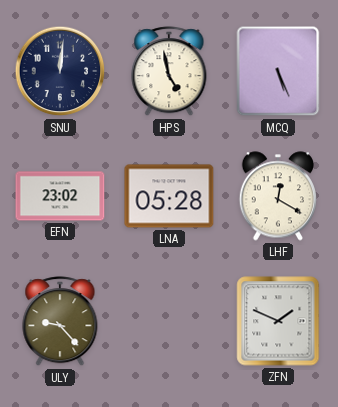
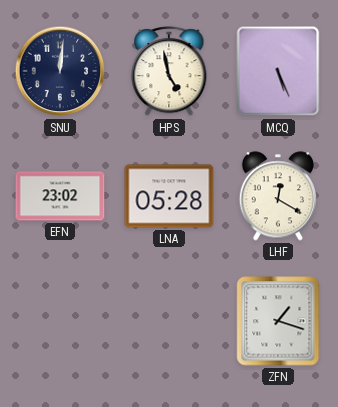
ULY: 9:23 -> none
ZFN: 1:49 -> 1:18
